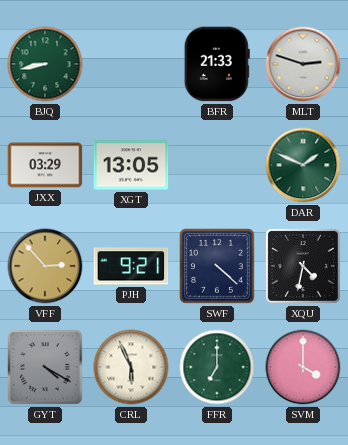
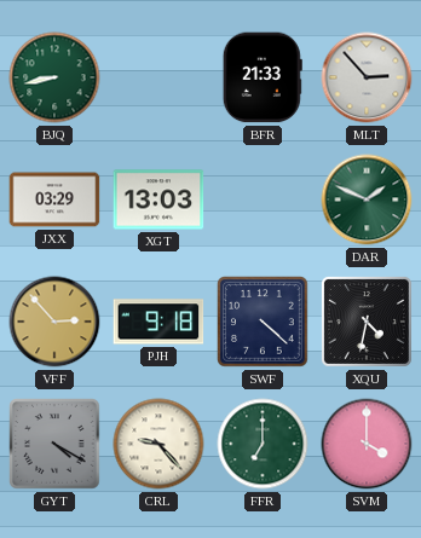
MLT: 2:48 -> 2:53
XGT: 13:05 -> 13:03
PJH: 9:21 -> 9:18
CRL: 5:56 -> 9:23
